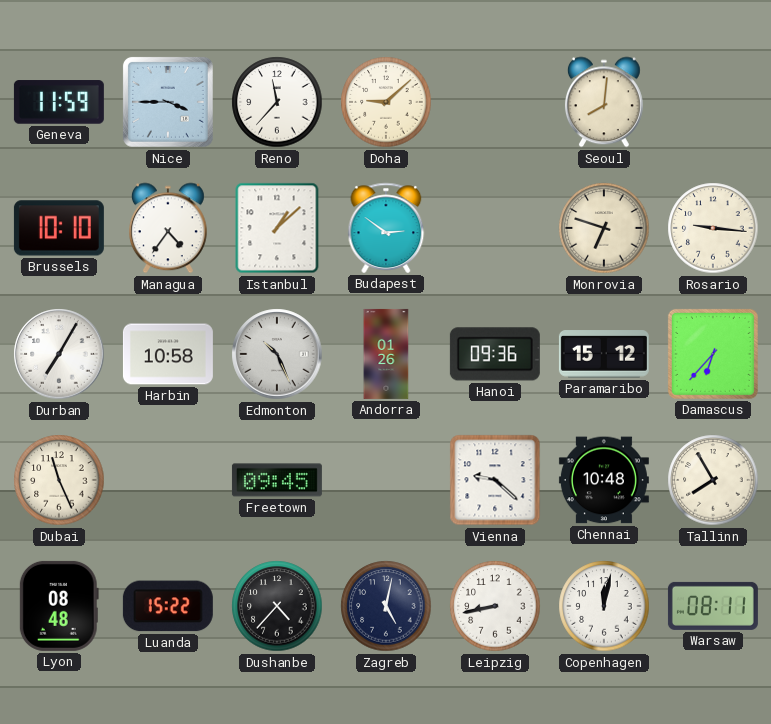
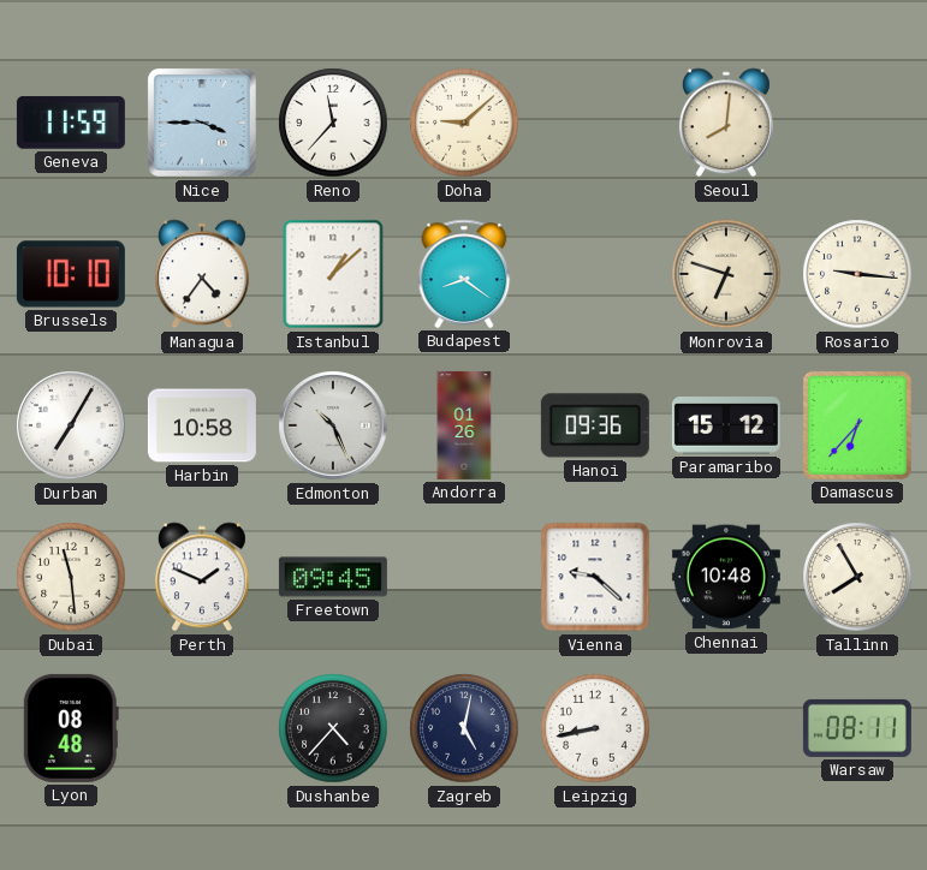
Budapest: 2:51 -> 8:21
Dubai: 11:26 -> 11:29
Perth: none -> 1:49
Luanda: 15:22 -> none
Copenhagen: 12:02 -> none
